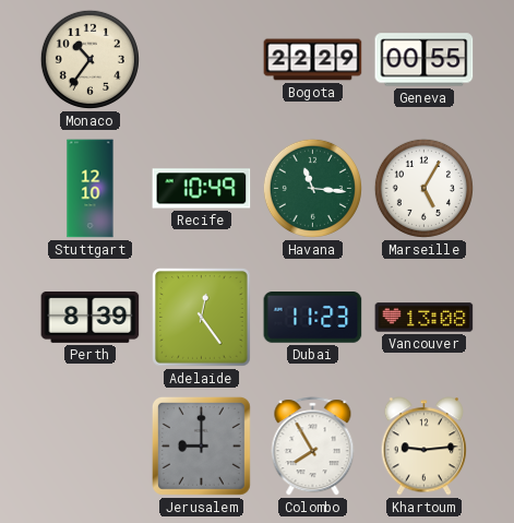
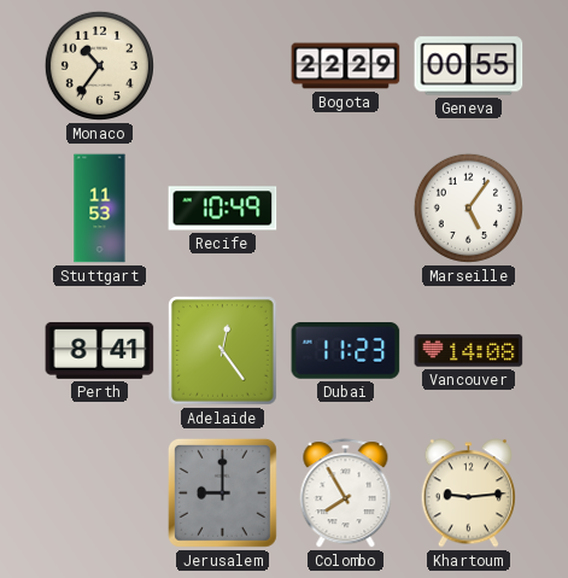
Stuttgart: 12:10 -> 11:53
Havana: 11:16 -> none
Marseille: 5:05 -> 5:06
Perth: 8:39 -> 8:41
Vancouver: 13:08 -> 14:08
